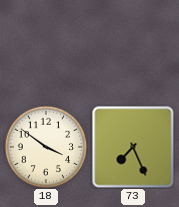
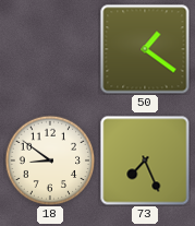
50: none -> 1:21
18: 3:51 -> 8:51
